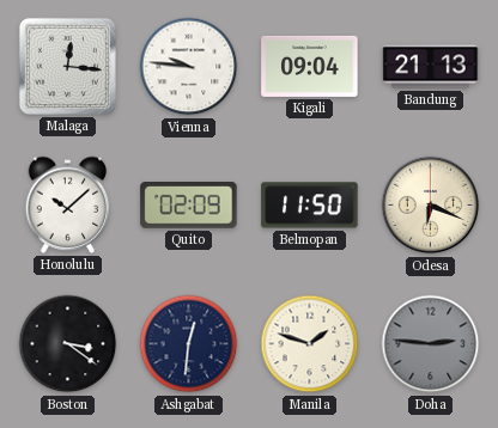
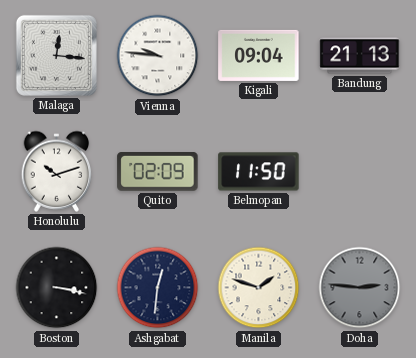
Honolulu: 10:08 -> 10:12
Odesa: 6:19 -> none
Boston: 3:21 -> 3:17
